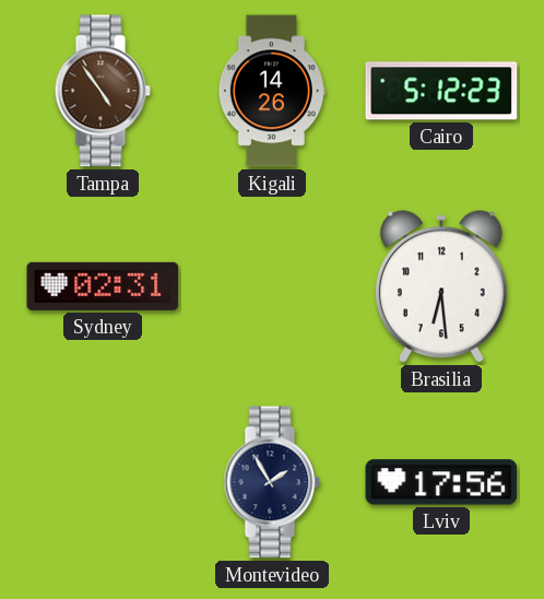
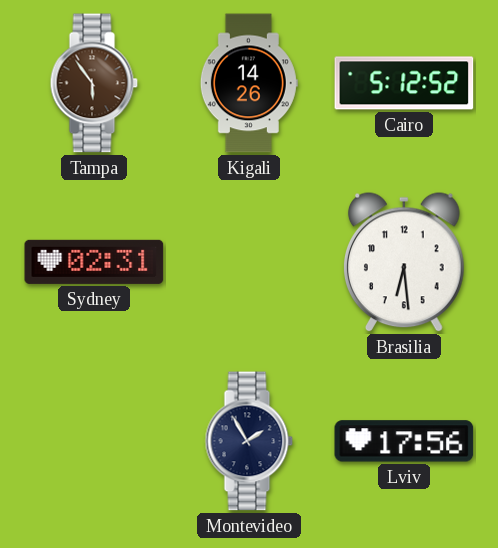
Tampa: 4:54 -> 5:54
Cairo: 5:12:23 -> 5:12:52
